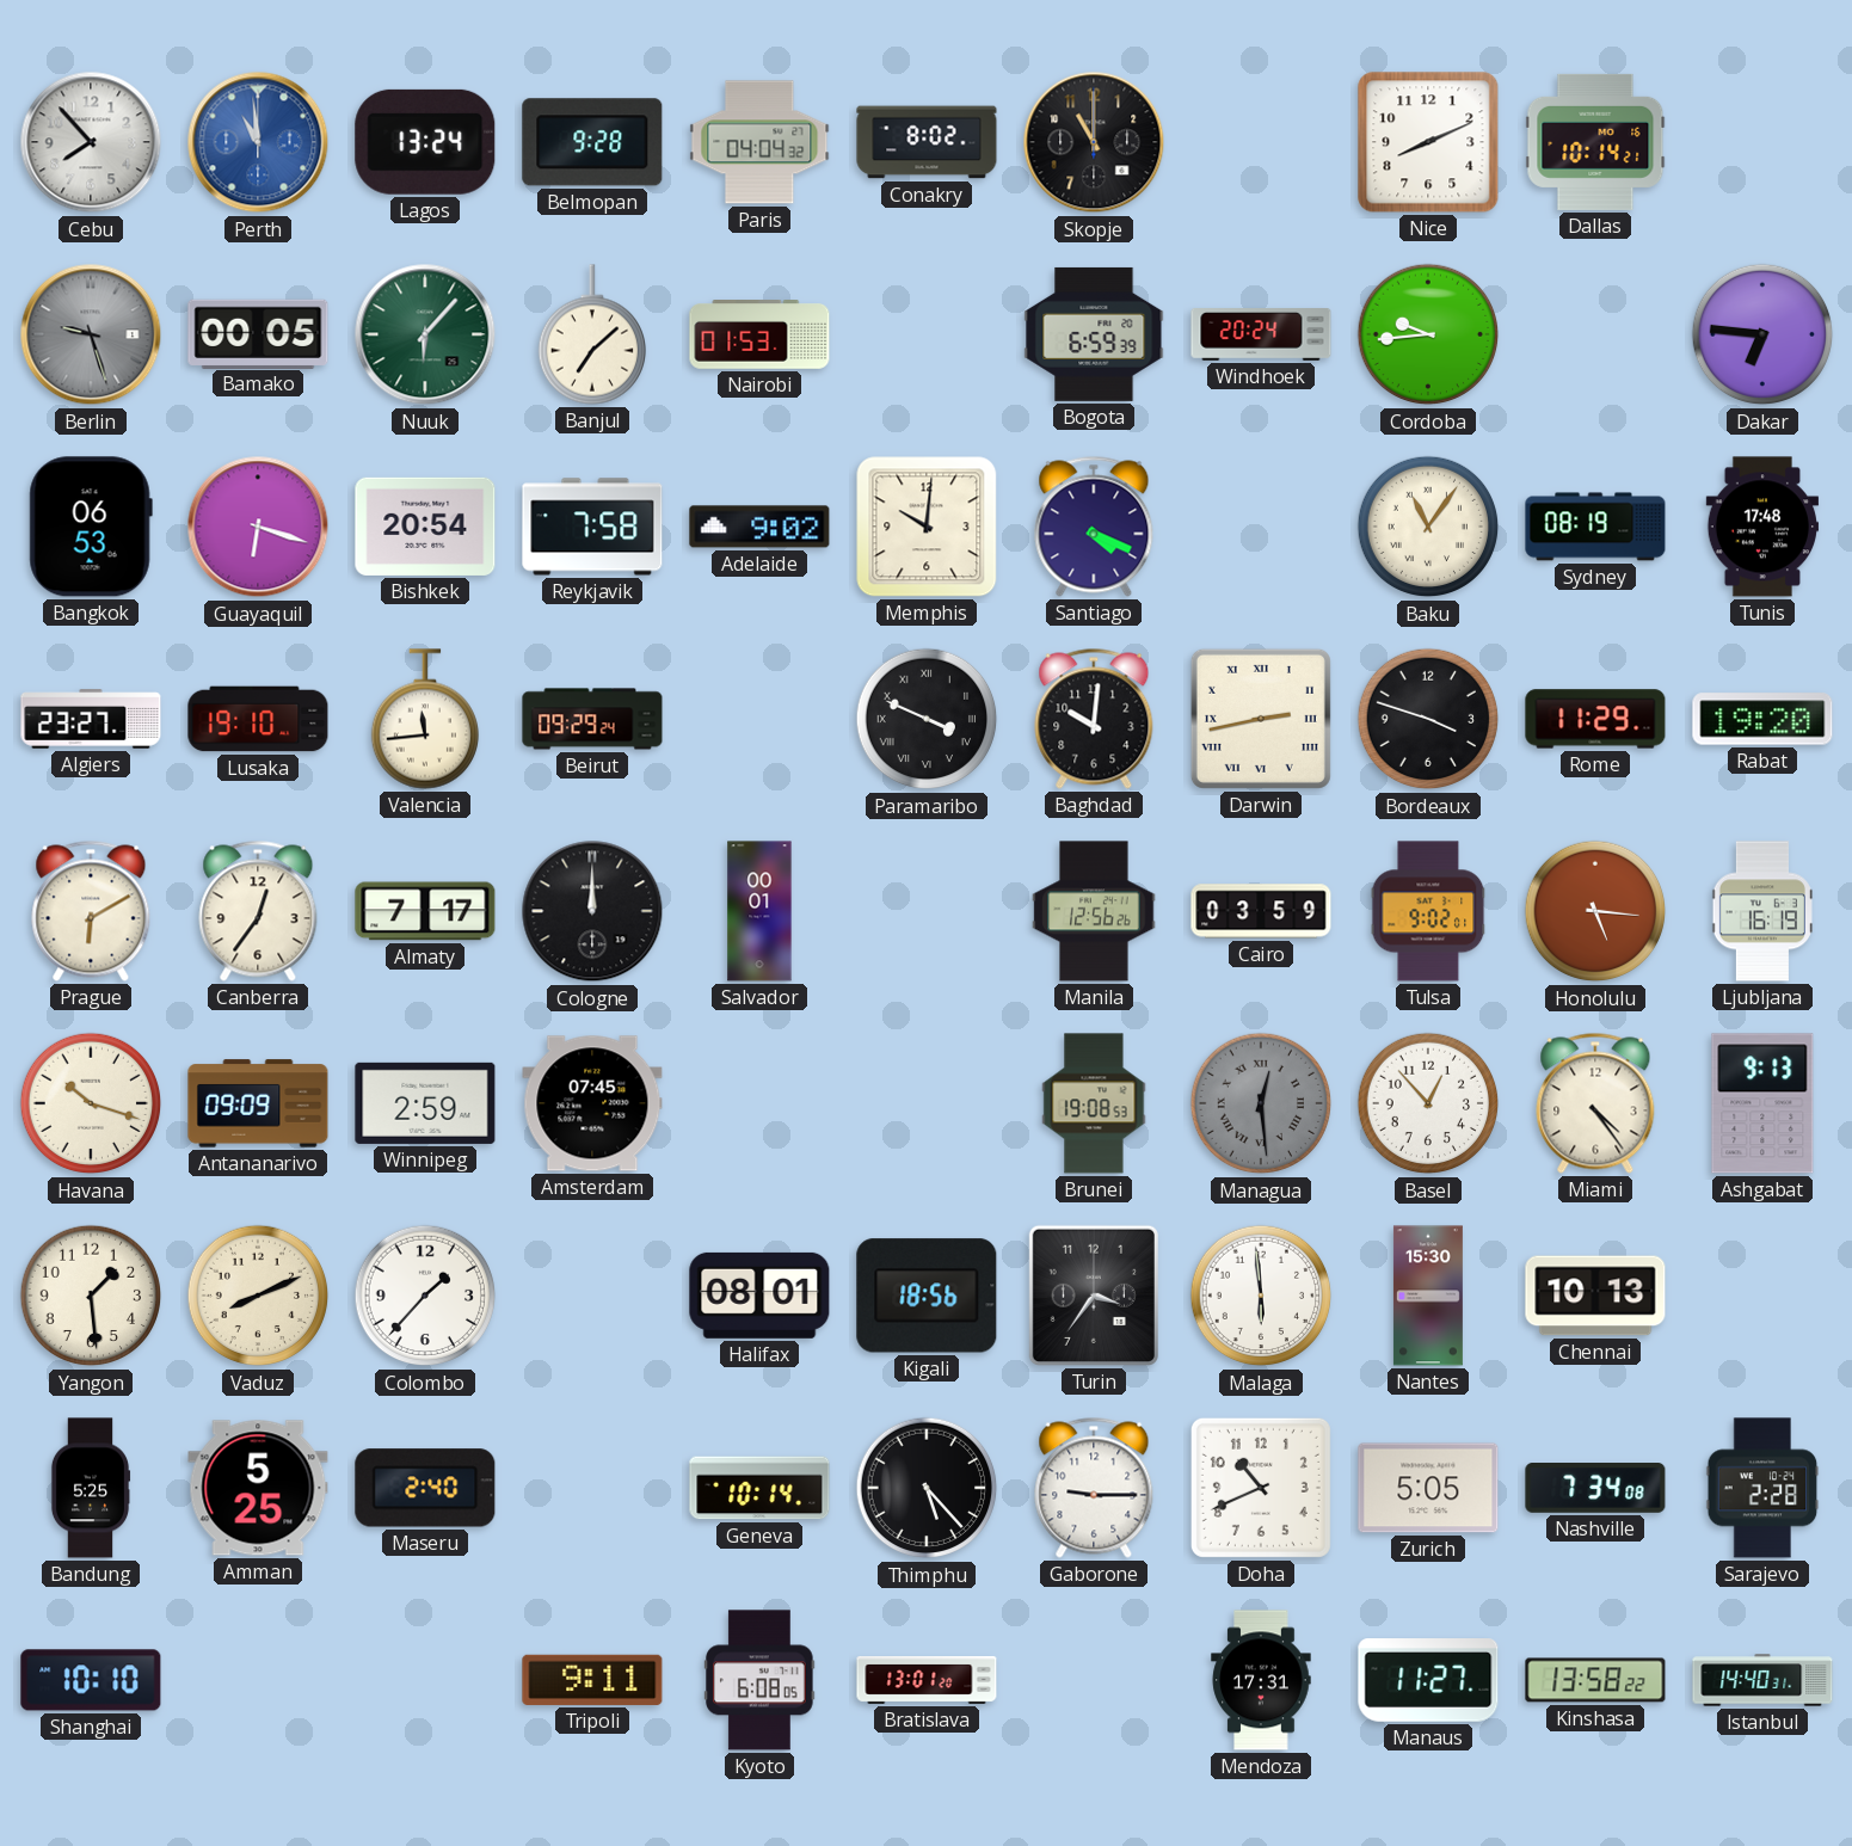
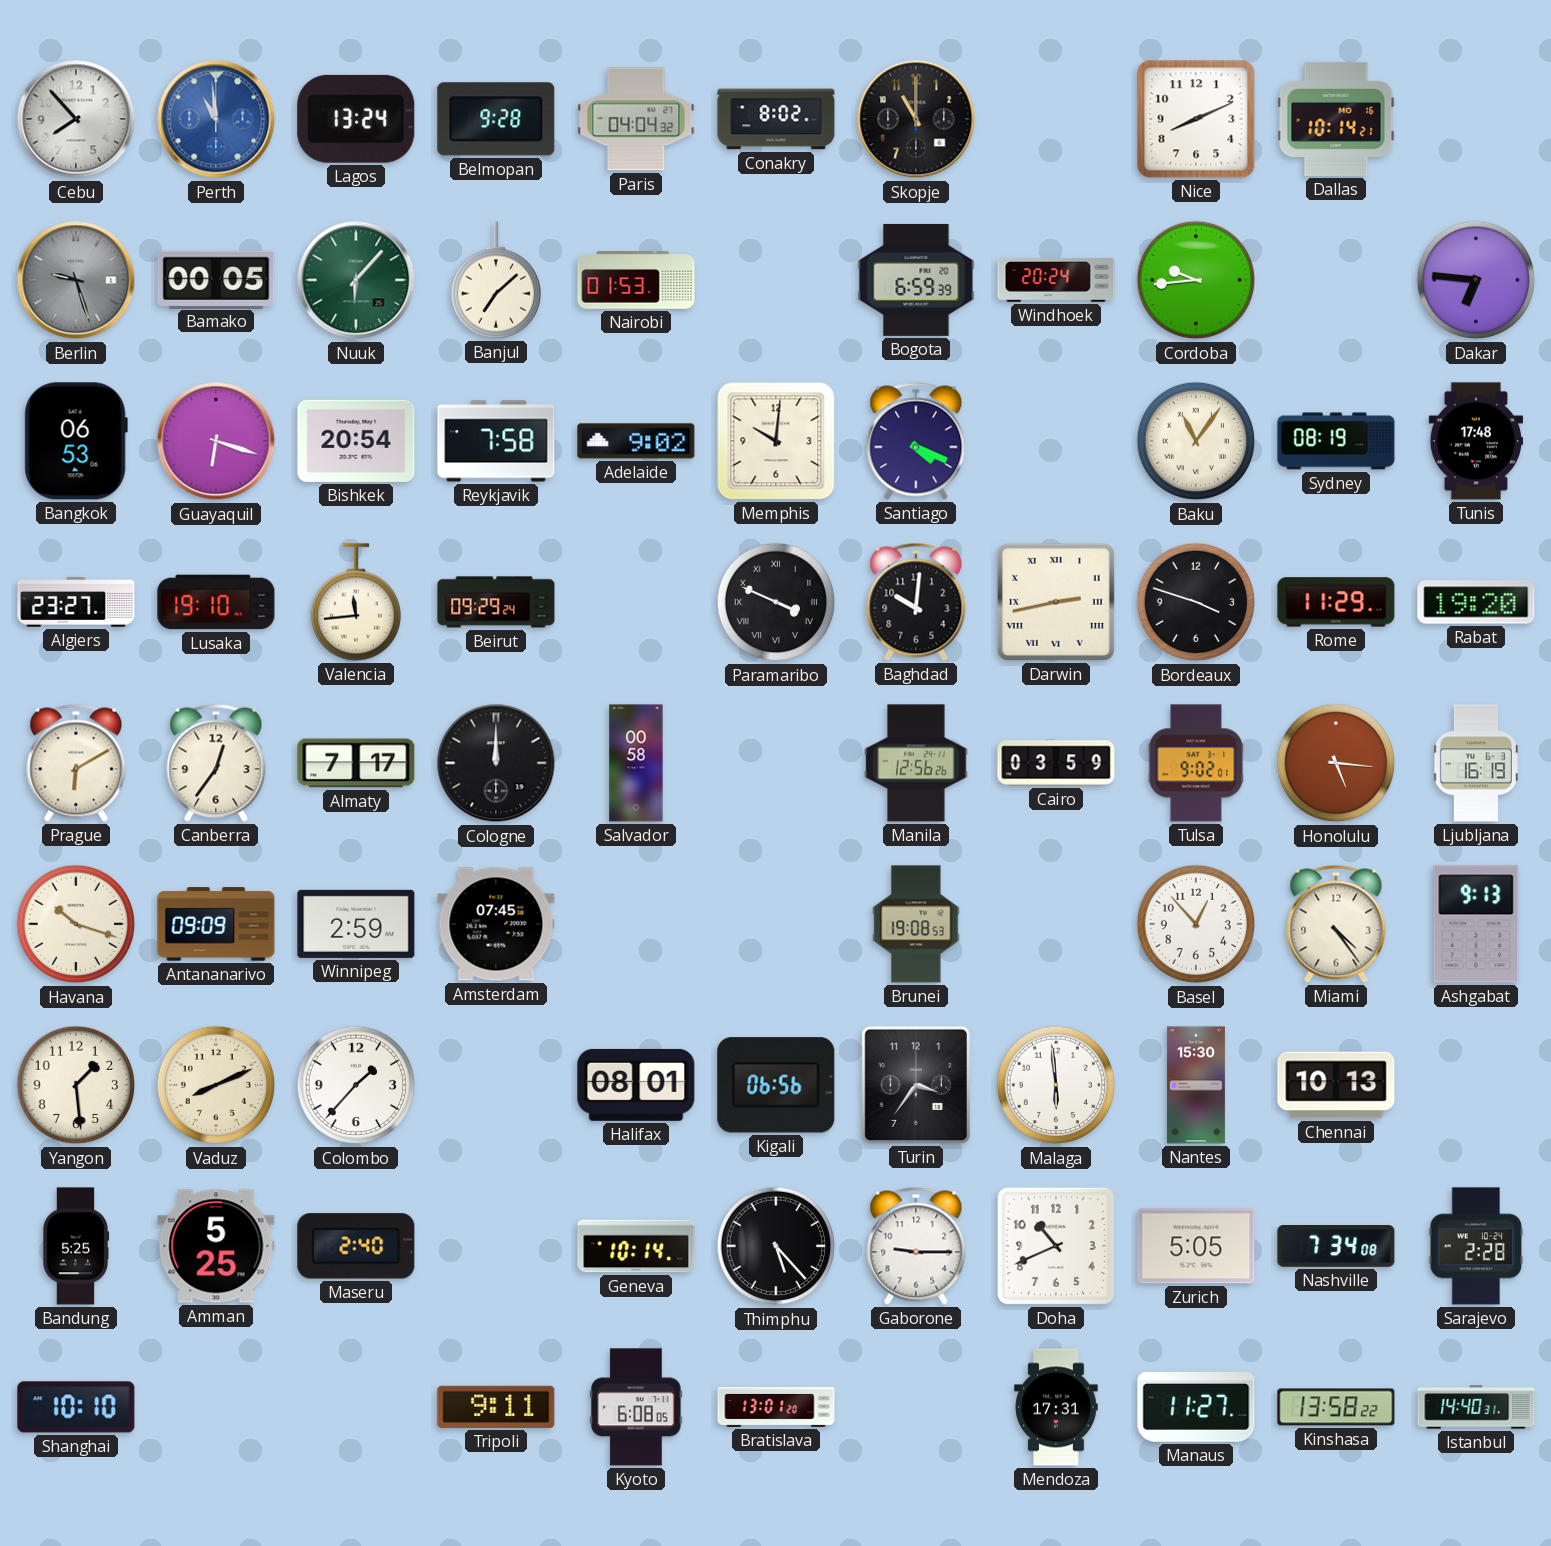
Salvador: 00:01 -> 00:58
Managua: 12:29 -> none
Kigali: 18:56 -> 06:56
